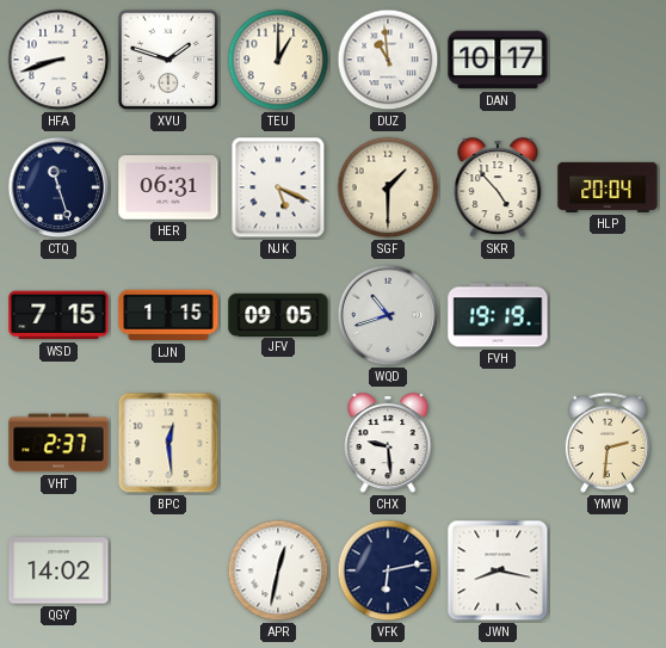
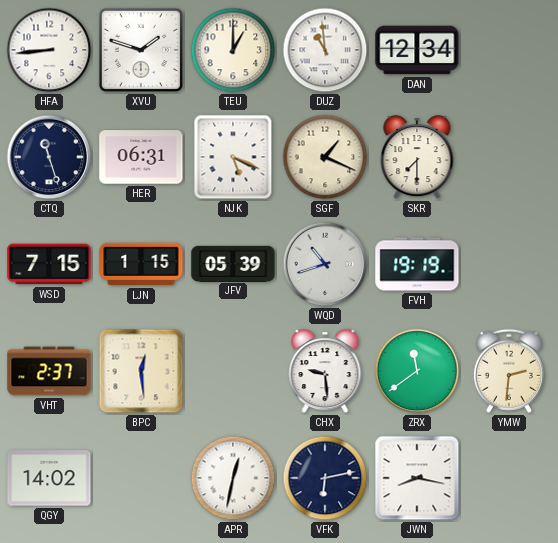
HFA: 8:42 -> 8:44
DAN: 10:17 -> 12:34
SGF: 1:30 -> 1:19
SKR: 4:53 -> 7:30
HLP: 20:04 -> none
JFV: 09:05 -> 05:39
ZRX: none -> 11:39
